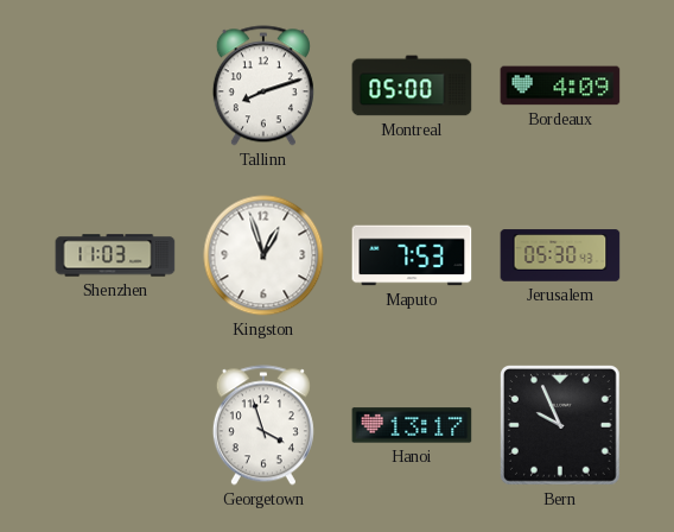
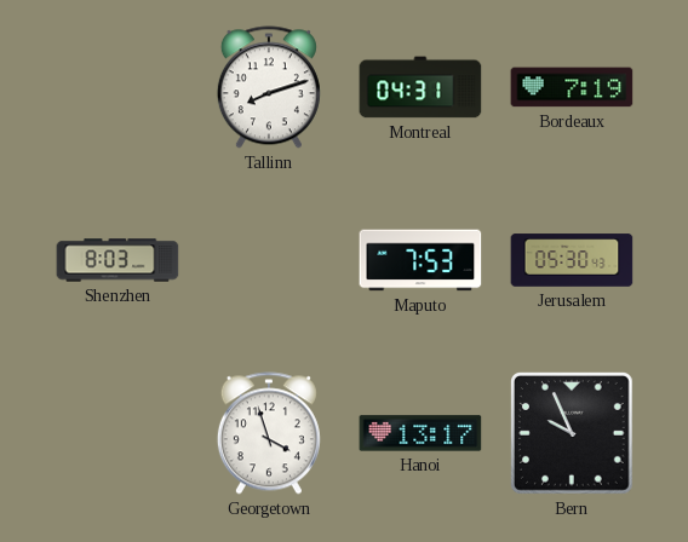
Montreal: 05:00 -> 04:31
Bordeaux: 4:09 -> 7:19
Shenzhen: 11:03 -> 8:03
Kingston: 12:57 -> none
